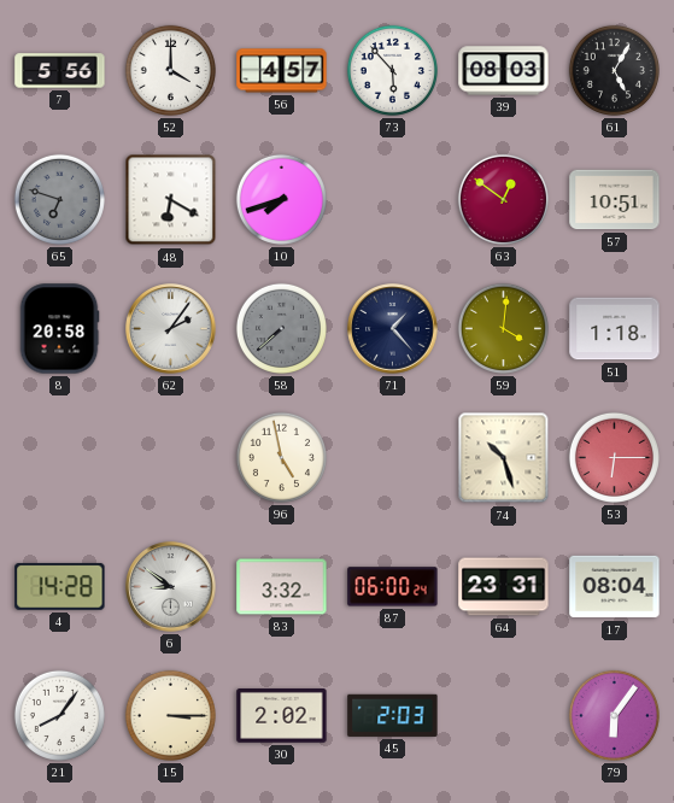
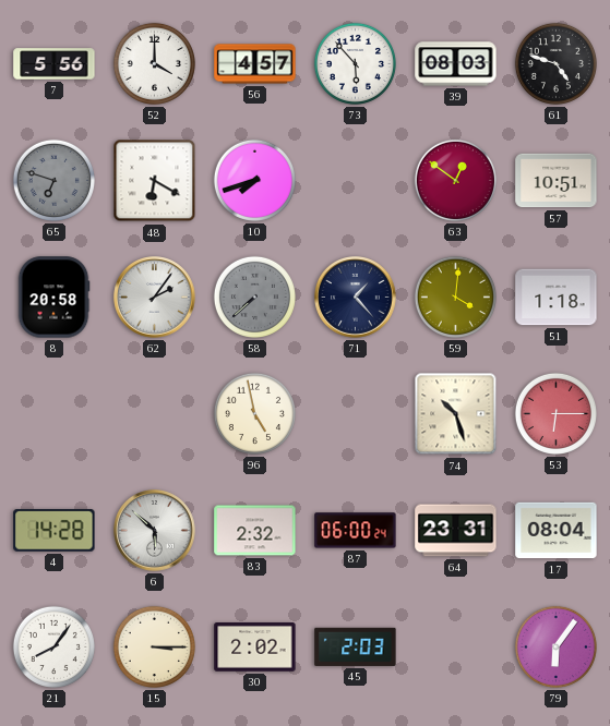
61: 5:05 -> 4:48
6: 8:51 -> 5:52
83: 3:32 -> 2:32
